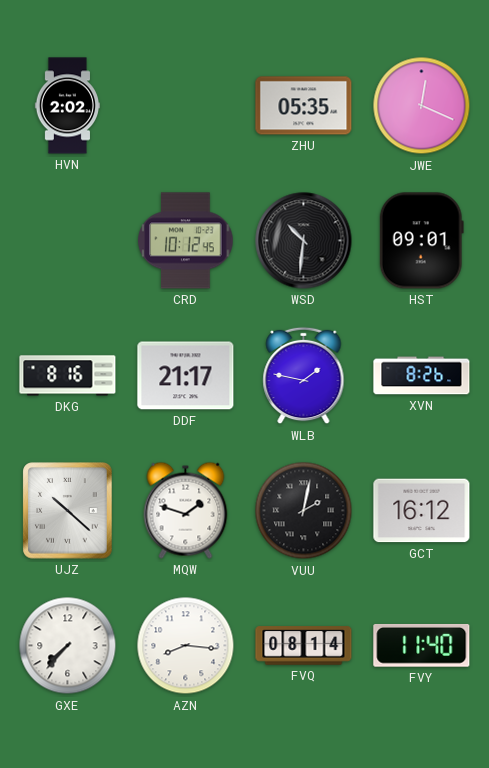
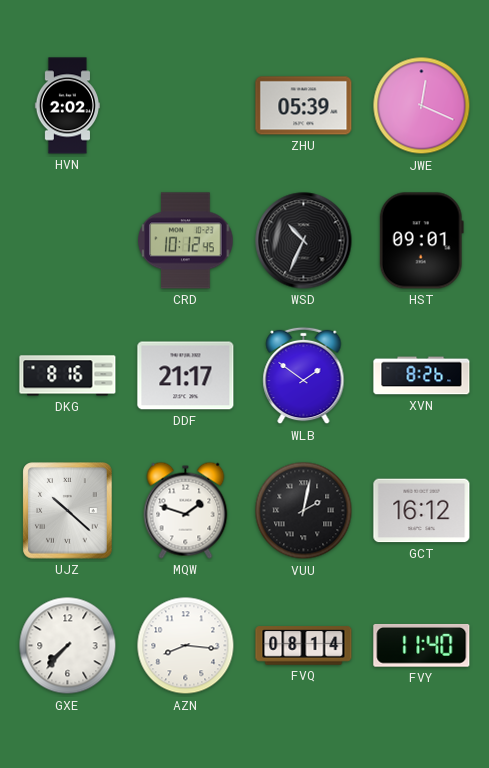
ZHU: 05:35 -> 05:39
WSD: 10:31 -> 10:34
WLB: 1:47 -> 1:51
